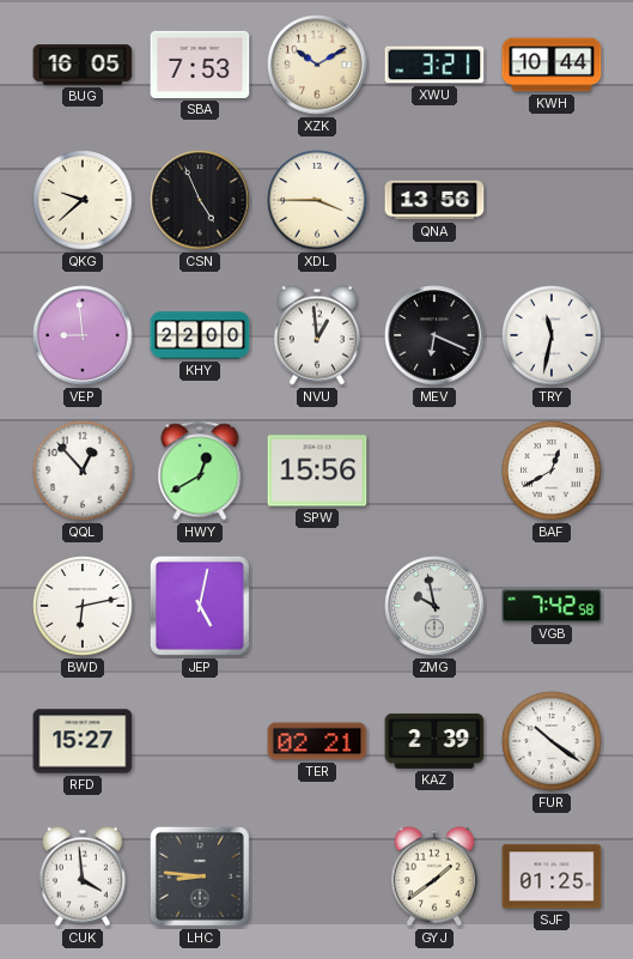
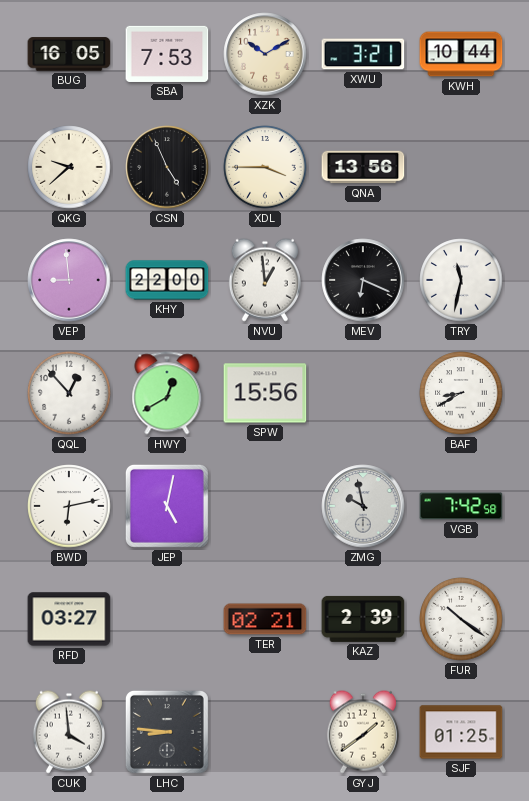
BAF: 12:40 -> 8:40
RFD: 15:27 -> 03:27
